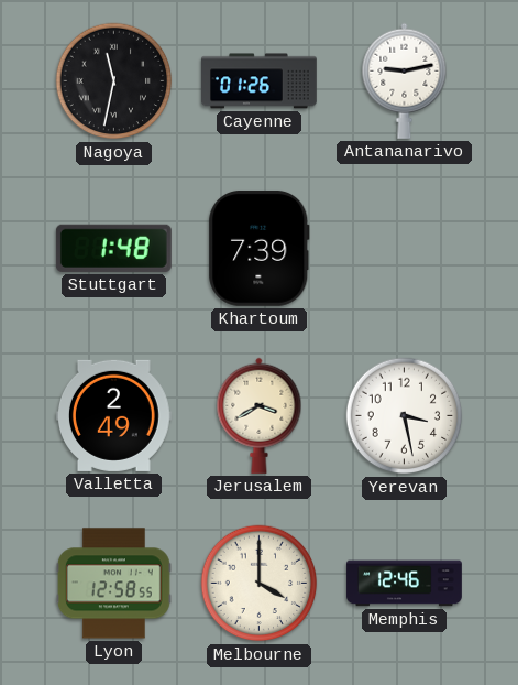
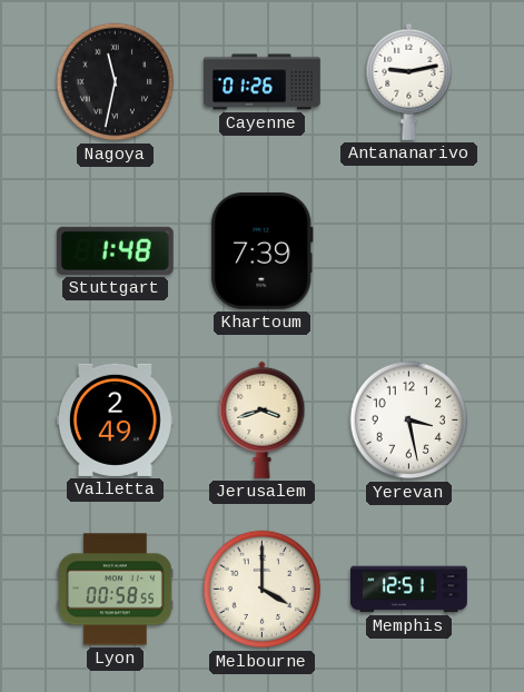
Jerusalem: 3:40 -> 3:42
Lyon: 12:58 -> 00:58
Memphis: 12:46 -> 12:51
